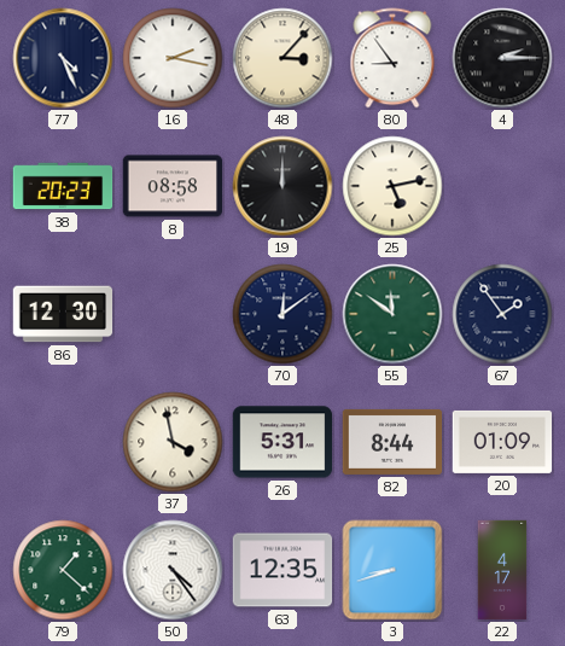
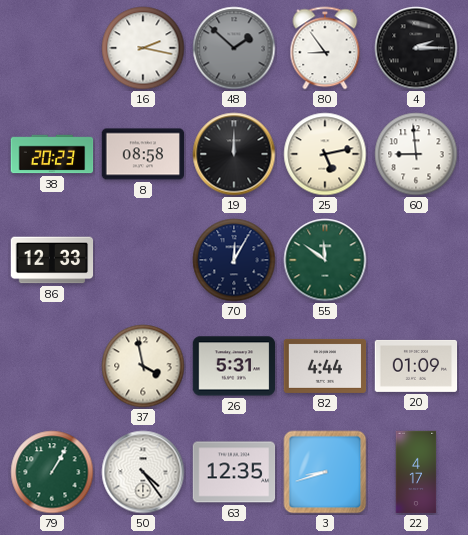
77: 4:26 -> none
48: 3:07 -> 1:52
48 dial: cream -> grey
60: none -> 8:59
86: 12:30 -> 12:33
70: 12:09 -> 12:05
67: 1:54 -> none
82: 8:44 -> 4:44
79: 1:22 -> 1:05
